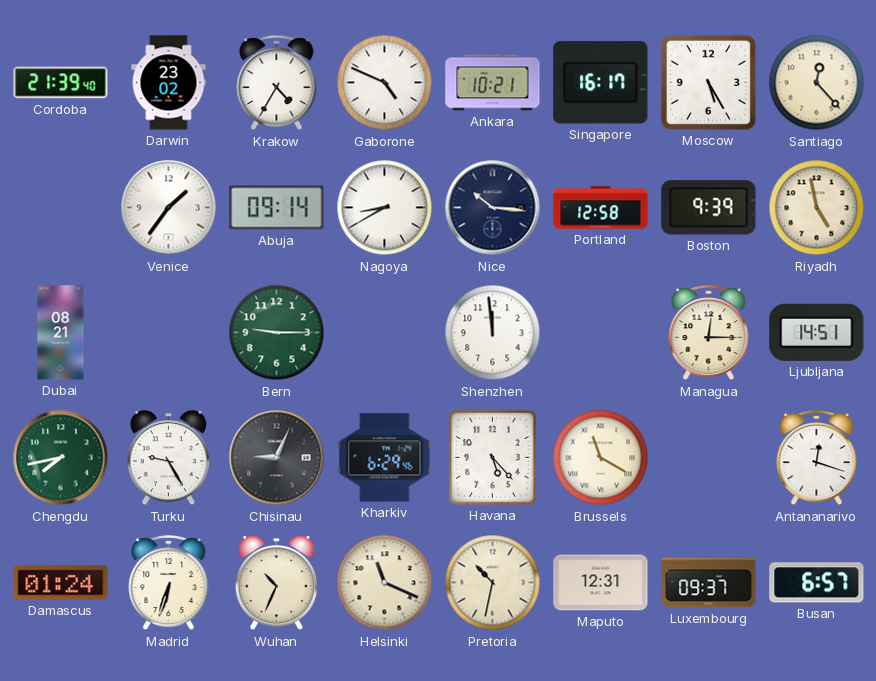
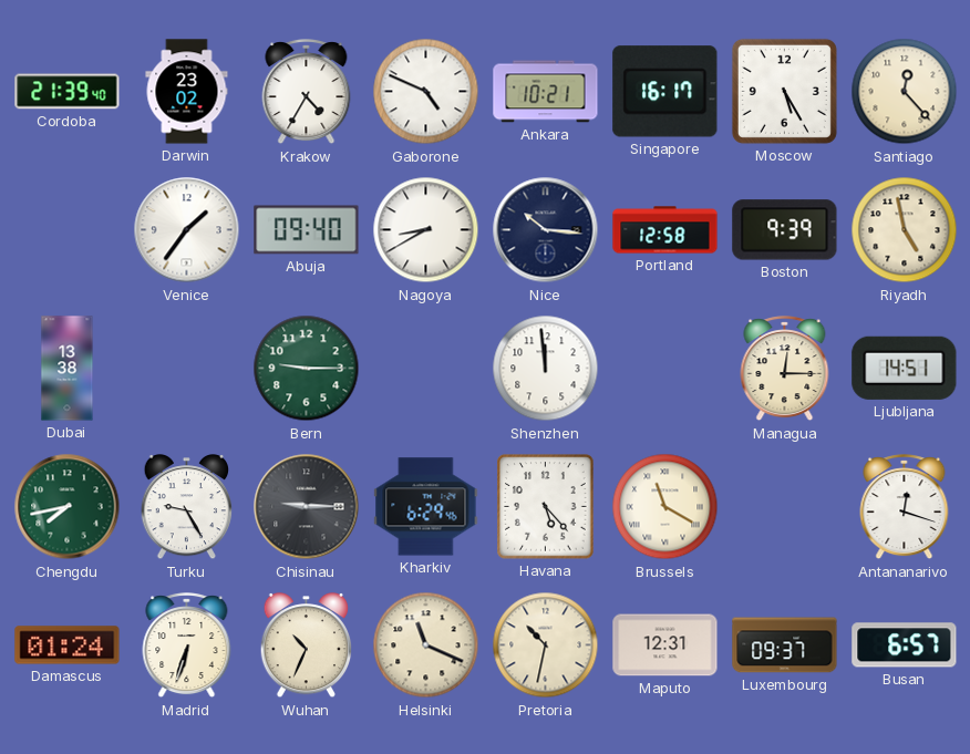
Abuja: 09:14 -> 09:40
Dubai: 08:21 -> 13:38
Chisinau: 9:04 -> 9:15
